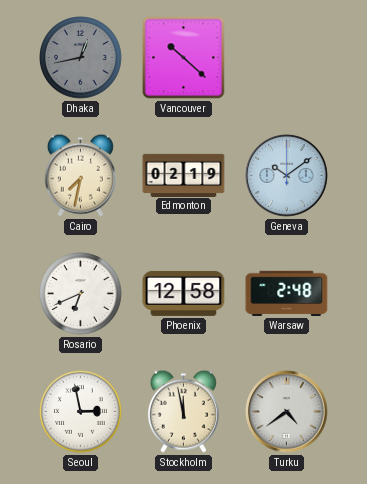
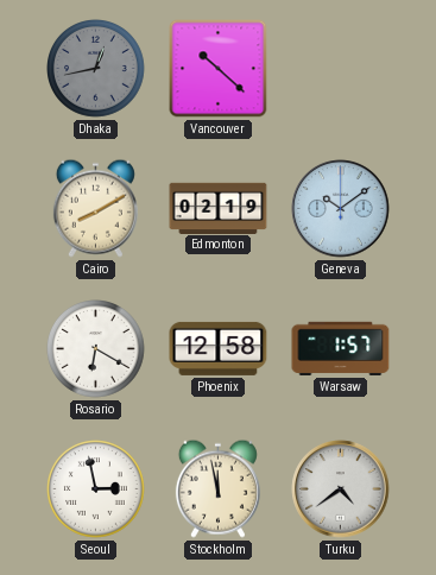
Cairo: 7:32 -> 8:10
Rosario: 6:41 -> 6:20
Warsaw: 2:48 -> 1:57
